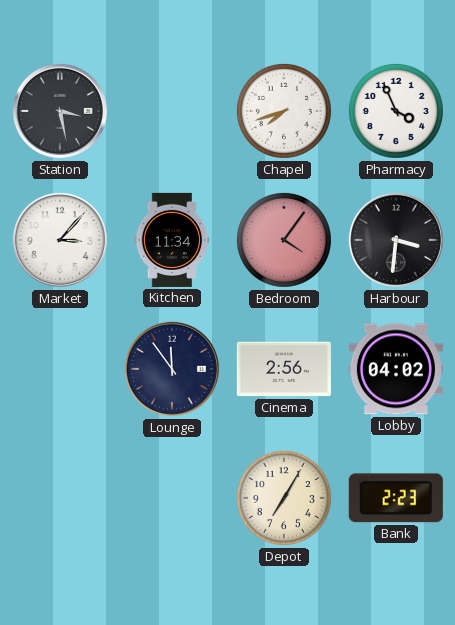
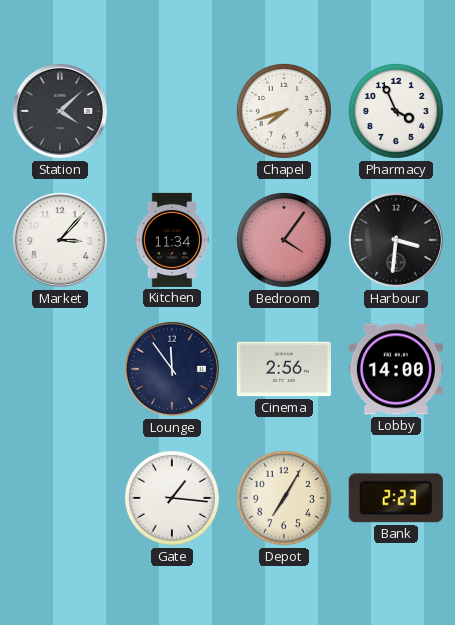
Station: 3:28 -> 4:08
Lobby: 04:02 -> 14:00
Gate: none -> 1:16
